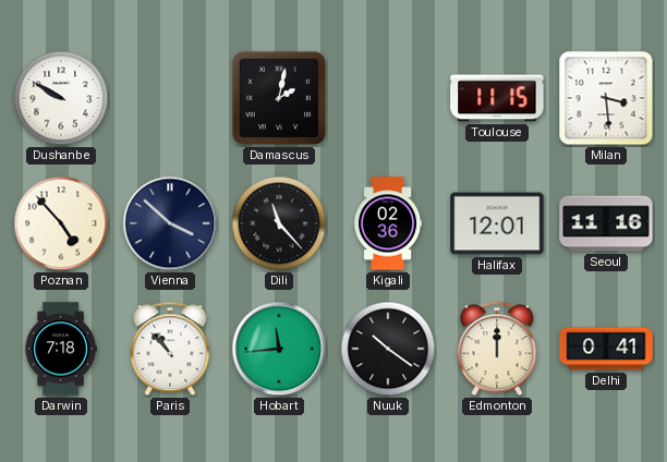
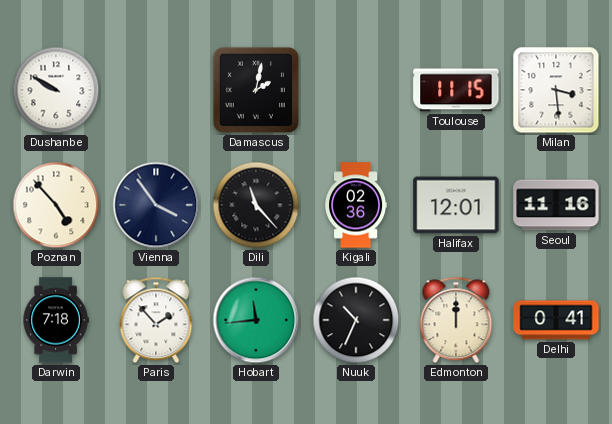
Vienna: 3:52 -> 3:54
Paris: 10:53 -> 1:53
Nuuk: 10:21 -> 10:34
